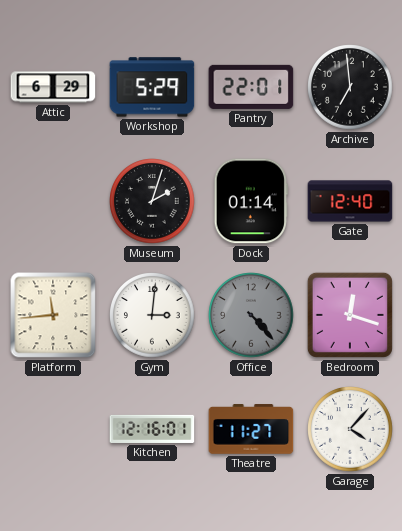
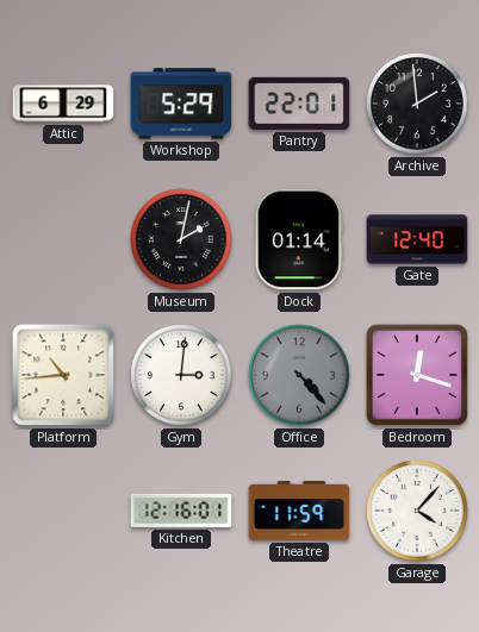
Archive: 6:59 -> 1:59
Museum: 2:03 -> 2:02
Platform: 11:44 -> 10:44
Theatre: 11:27 -> 11:59
